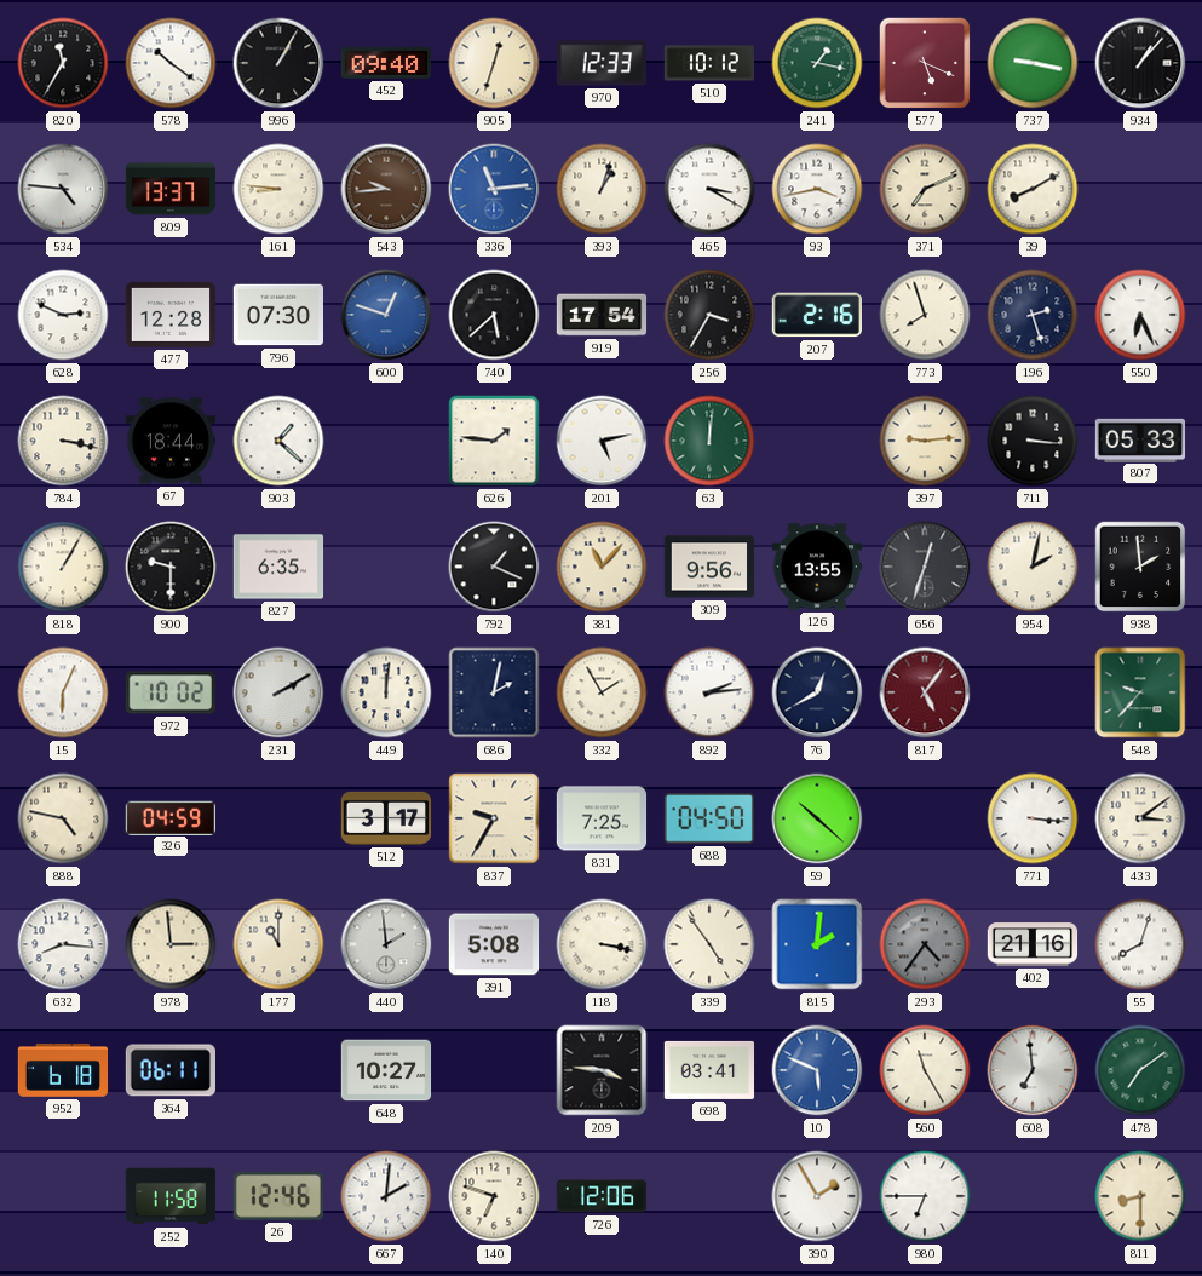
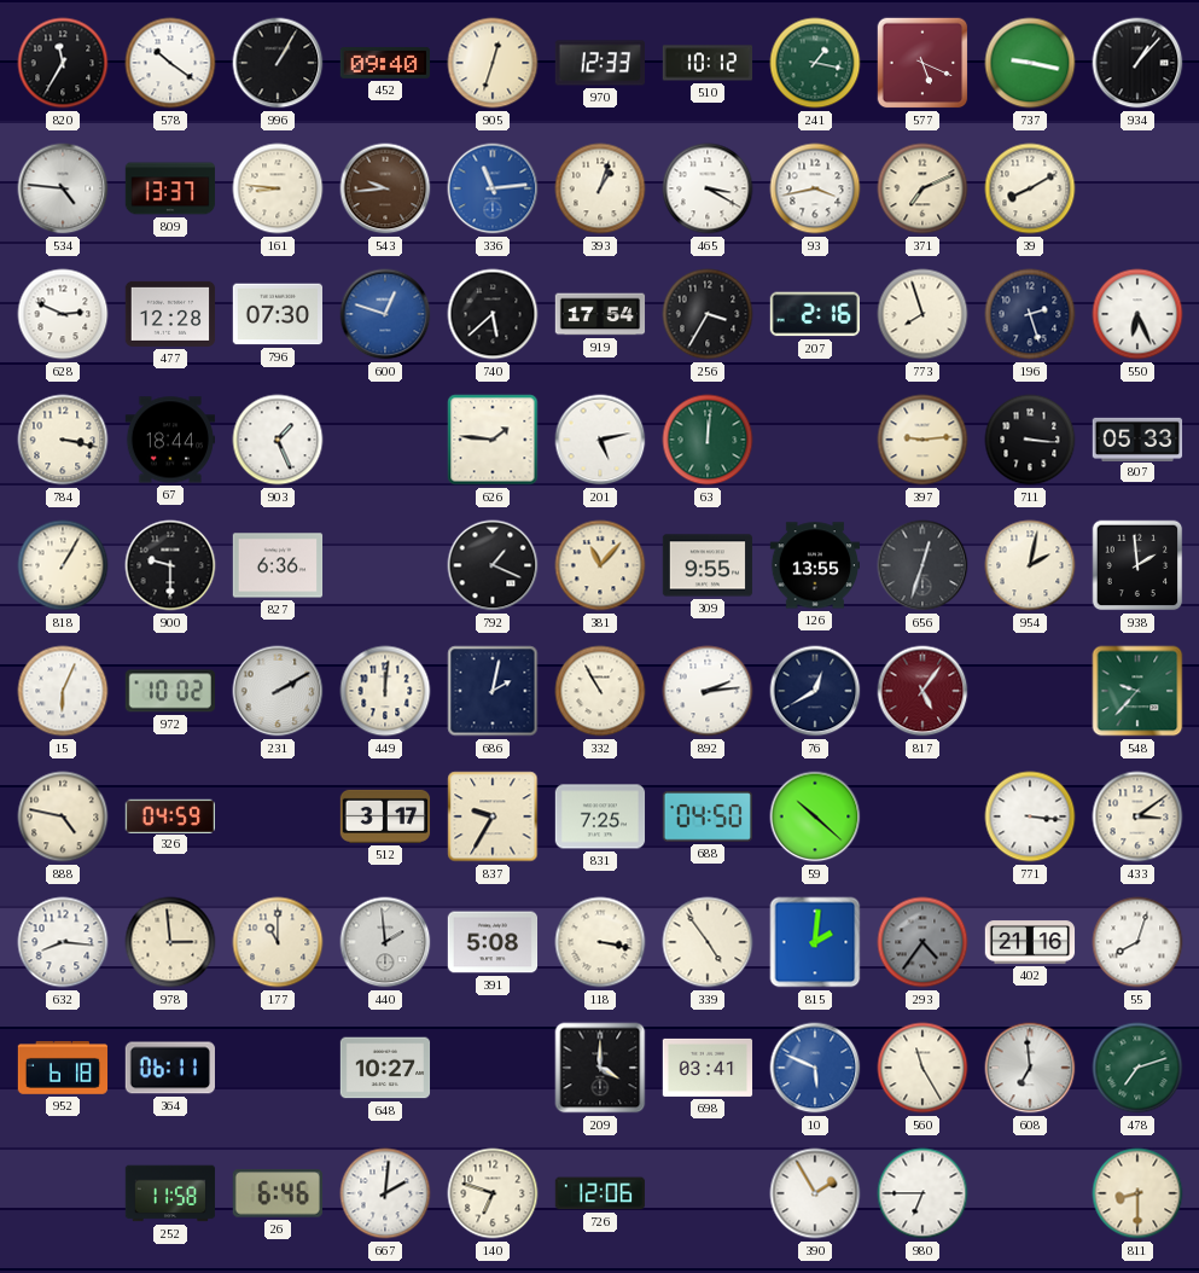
903: 1:22 -> 1:26
827: 6:35 -> 6:36
309: 9:56 -> 9:55
332: 1:55 -> 10:55
209: 3:46 -> 4:00
478: 7:09 -> 7:12
26: 12:46 -> 6:46
